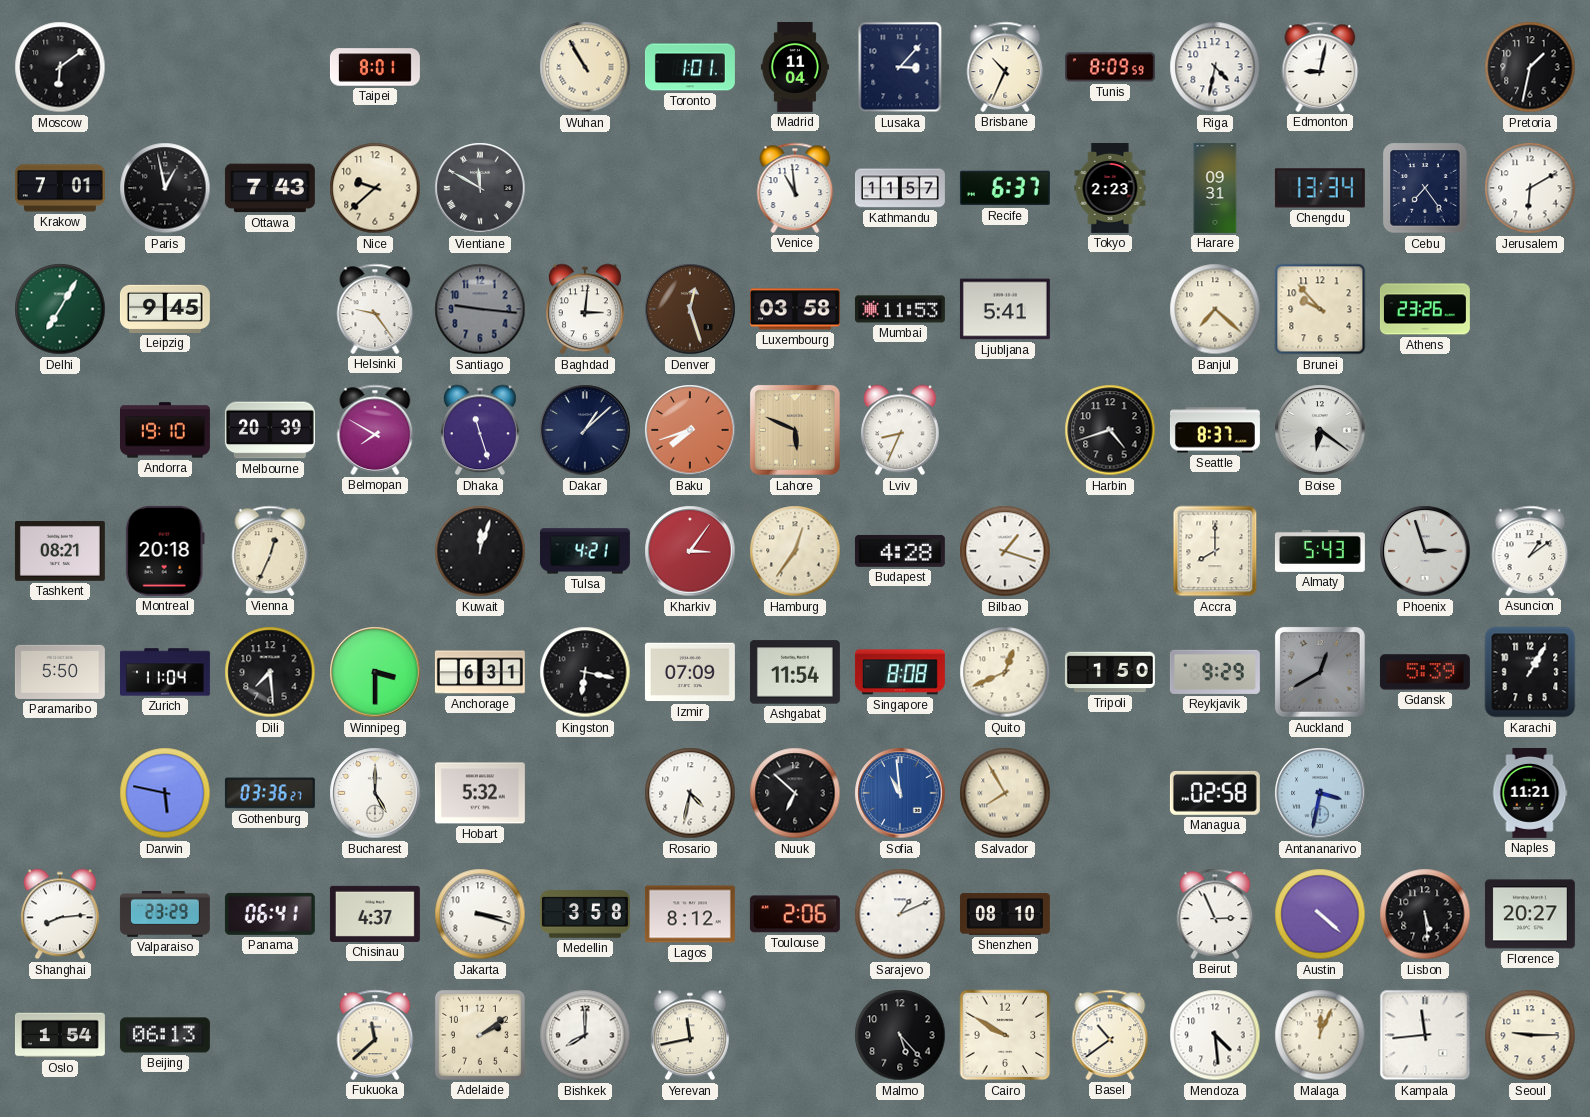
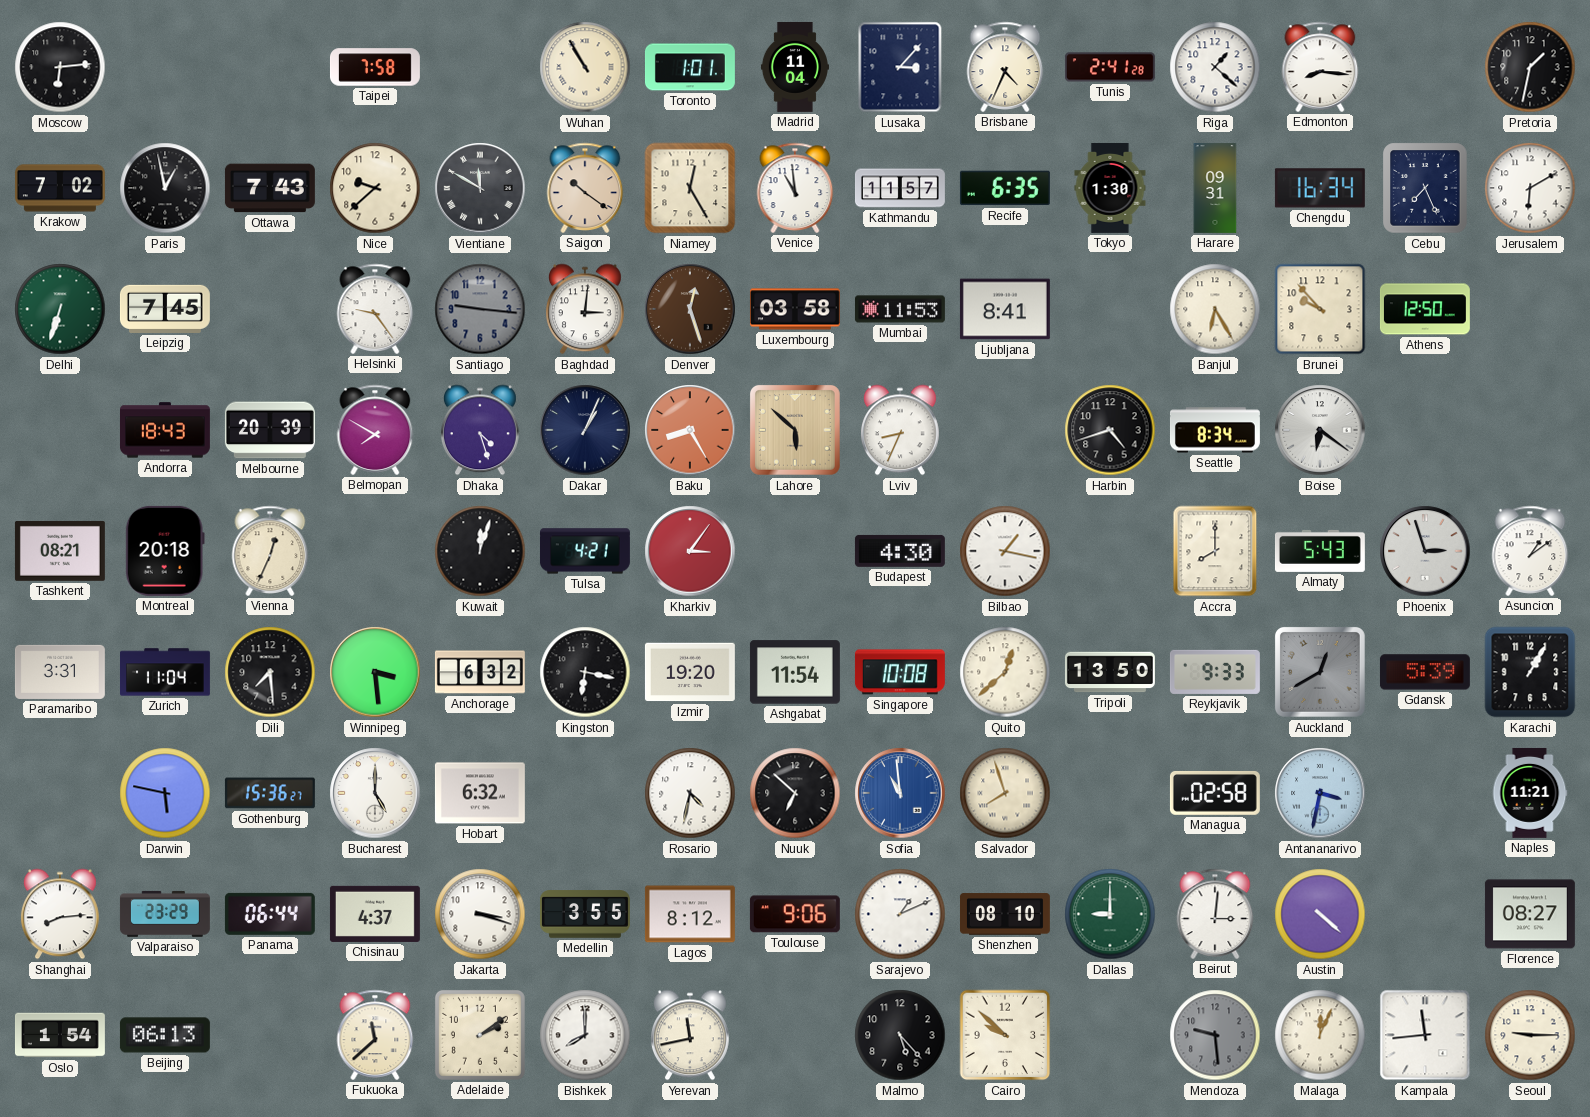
Moscow: 6:09 -> 6:14
Taipei: 8:01 -> 7:58
Brisbane: 10:34 -> 4:34
Tunis: 8:09 -> 2:41
Riga: 4:32 -> 1:22
Edmonton: 9:02 -> 8:16
Krakow: 7:01 -> 7:02
Saigon: none -> 10:21
Niamey: none -> 12:25
Recife: 6:37 -> 6:35
Tokyo: 2:23 -> 1:30
Chengdu: 13:34 -> 16:34
Cebu: 7:24 -> 7:26
Delhi: 7:05 -> 6:33
Leipzig: 9:45 -> 7:45
Ljubljana: 5:41 -> 8:41
Banjul: 7:22 -> 6:25
Athens: 23:26 -> 12:50
Andorra: 19:10 -> 18:43
Dhaka: 11:27 -> 4:27
Dakar: 1:08 -> 1:04
Baku: 7:42 -> 8:25
Lahore: 5:49 -> 5:52
Seattle: 8:37 -> 8:34
Hamburg: 12:36 -> none
Budapest: 4:28 -> 4:30
Bilbao: 1:18 -> 1:17
Paramaribo: 5:50 -> 3:31
Winnipeg: 3:30 -> 3:29
Anchorage: 6:31 -> 6:32
Izmir: 07:09 -> 19:20
Singapore: 8:08 -> 10:08
Quito: 12:41 -> 12:38
Tripoli: 1:50 -> 13:50
Reykjavik: 9:29 -> 9:33
Gothenburg: 03:36 -> 15:36
Hobart: 5:32 -> 6:32
Salvador: 7:55 -> 7:57
Panama: 06:41 -> 06:44
Medellin: 3:58 -> 3:55
Toulouse: 2:06 -> 9:06
Dallas: none -> 9:00
Beirut: 2:56 -> 3:01
Lisbon: 5:29 -> none
Florence: 20:27 -> 08:27
Cairo: 9:50 -> 9:52
Basel: 10:39 -> none
Mendoza: 4:29 -> 9:29
Mendoza dial: white -> grey
